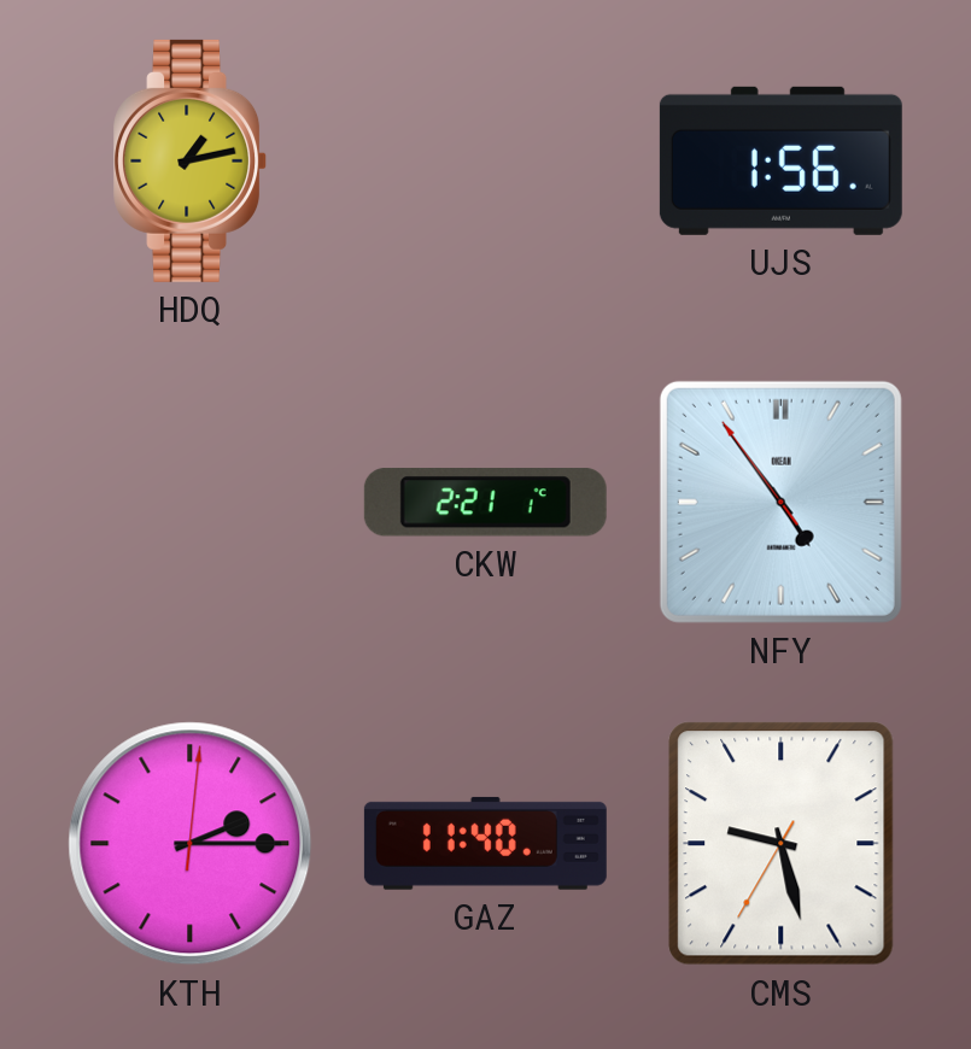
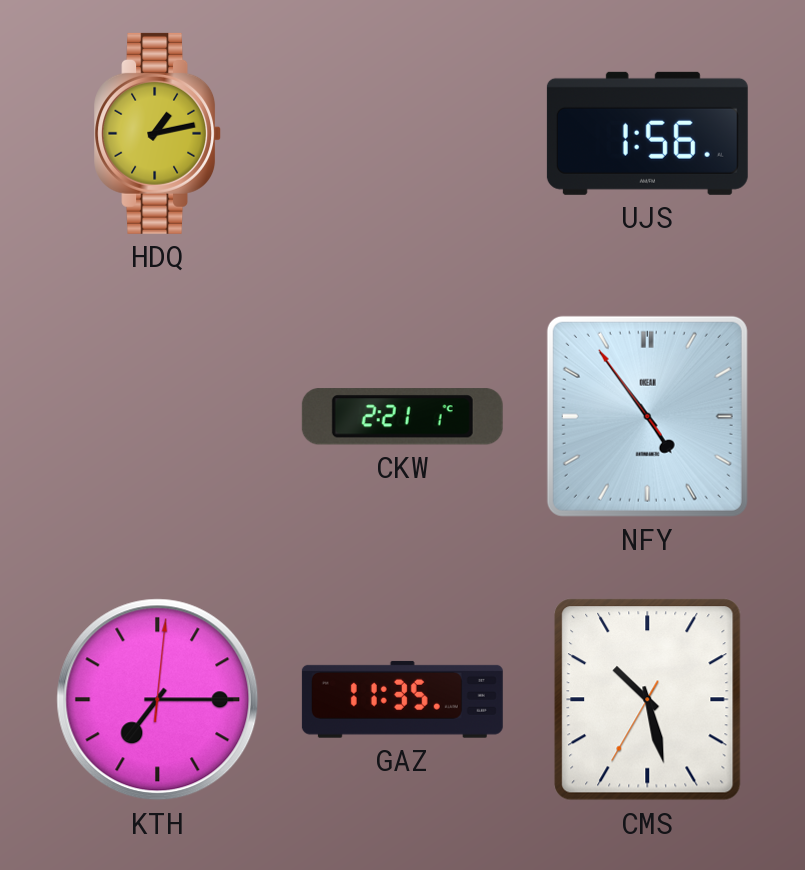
KTH: 2:15 -> 7:15
GAZ: 11:40 -> 11:35
CMS: 9:27 -> 10:27
